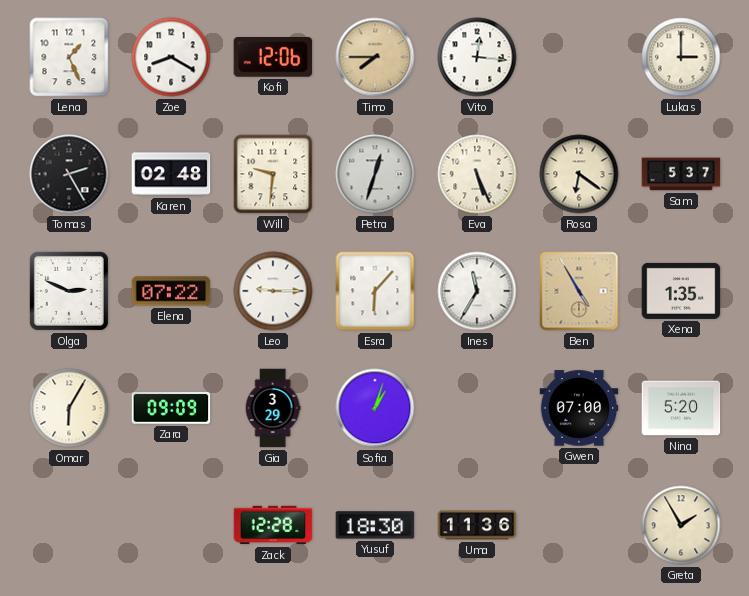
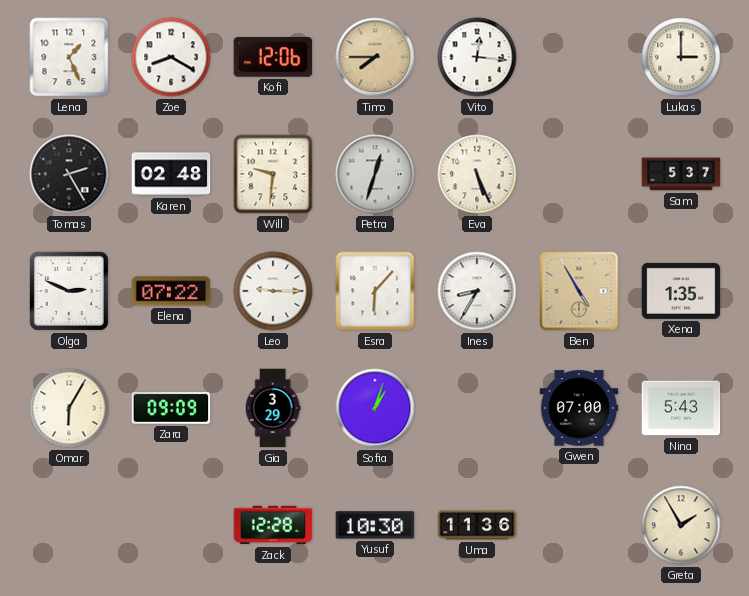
Rosa: 6:21 -> none
Ines: 11:35 -> 8:35
Nina: 5:20 -> 5:43
Yusuf: 18:30 -> 10:30
